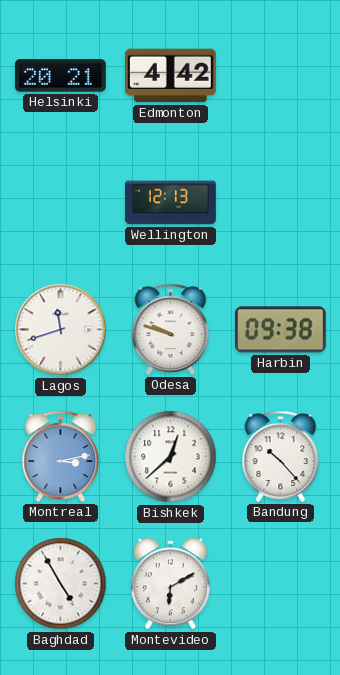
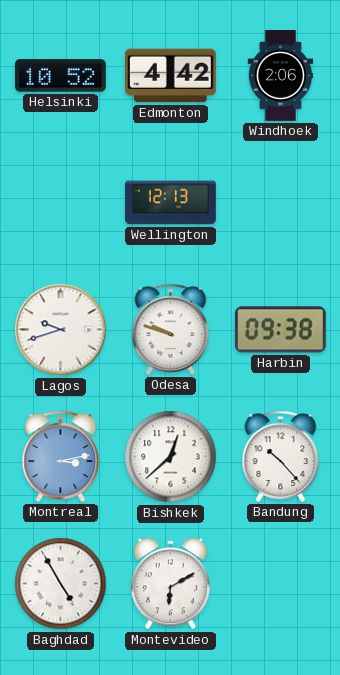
Helsinki: 20:21 -> 10:52
Windhoek: none -> 2:06
Lagos: 11:42 -> 9:42
